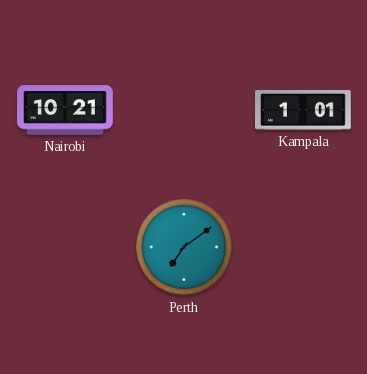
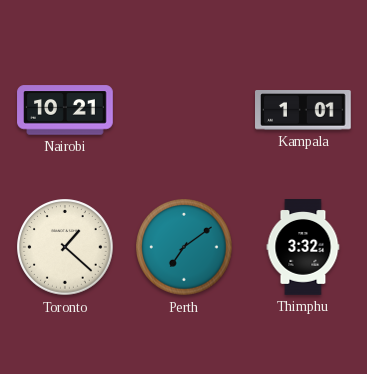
Toronto: none -> 1:22
Thimphu: none -> 3:32
